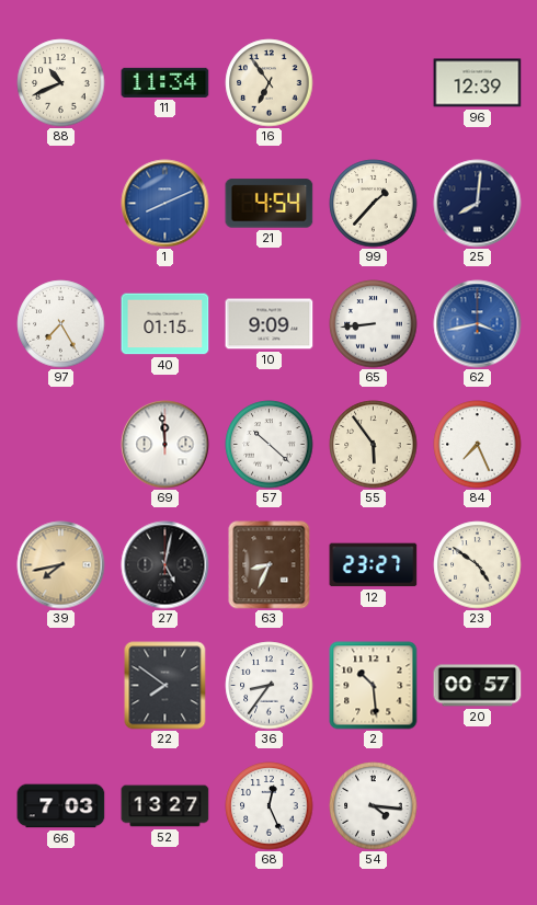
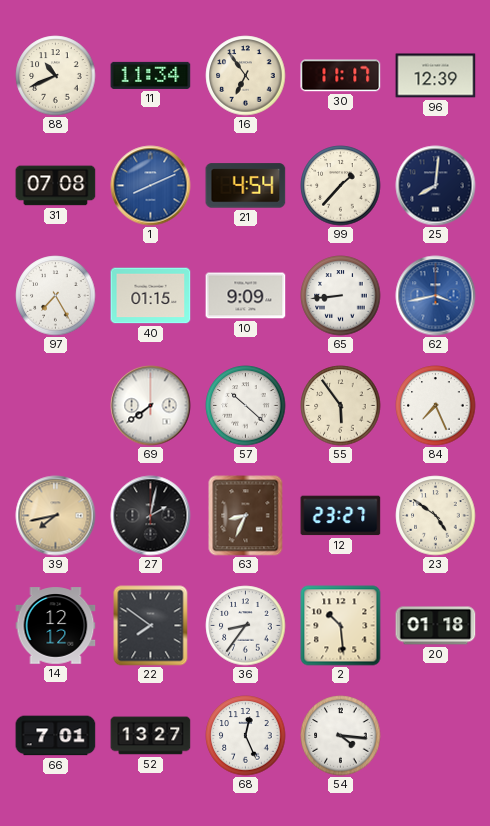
30: none -> 11:17
31: none -> 07:08
69: 11:59 -> 7:39
27: 5:02 -> 2:02
14: none -> 12:12
20: 00:57 -> 01:18
66: 7:03 -> 7:01
